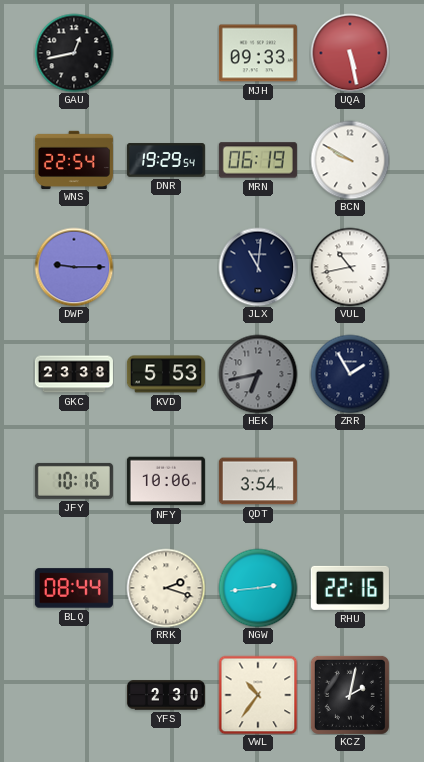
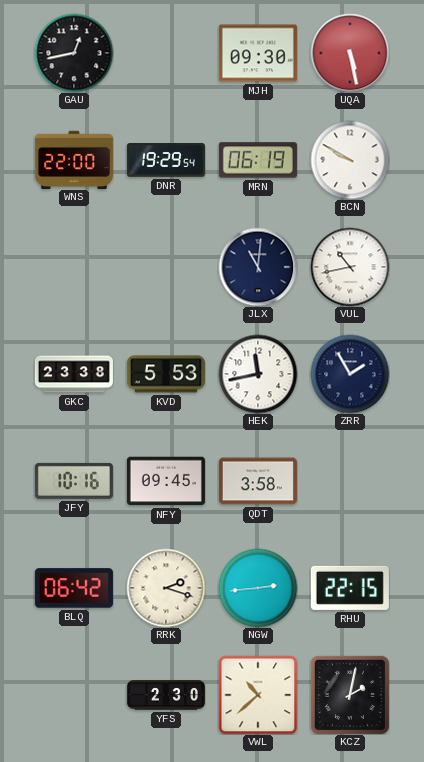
MJH: 09:33 -> 09:30
WNS: 22:54 -> 22:00
DWP: 9:15 -> none
HEK: 6:43 -> 11:43
HEK dial: grey -> white
NFY: 10:06 -> 09:45
QDT: 3:54 -> 3:58
BLQ: 08:44 -> 06:42
RHU: 22:16 -> 22:15
VWL: 10:36 -> 10:38
